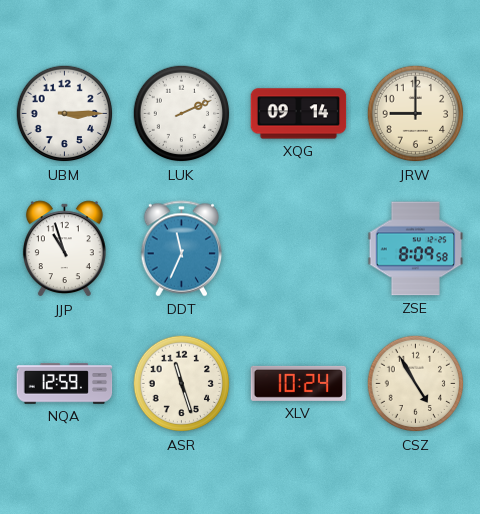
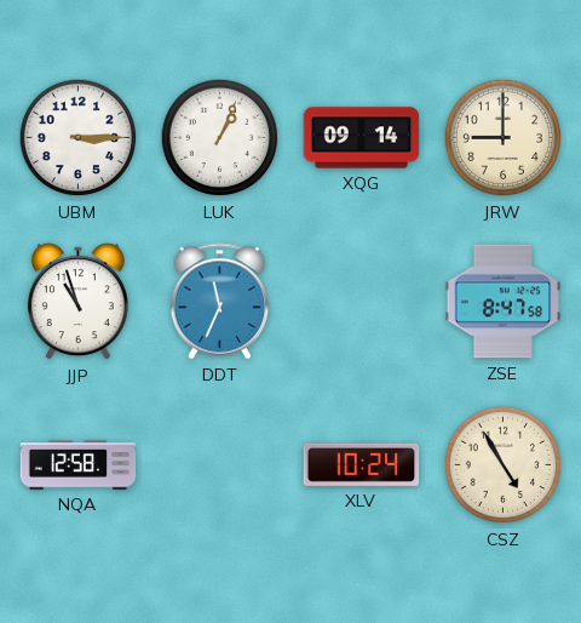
LUK: 2:11 -> 1:04
ZSE: 8:09 -> 8:47
NQA: 12:59 -> 12:58
ASR: 11:27 -> none
